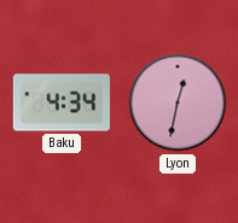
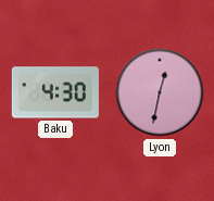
Baku: 4:34 -> 4:30
